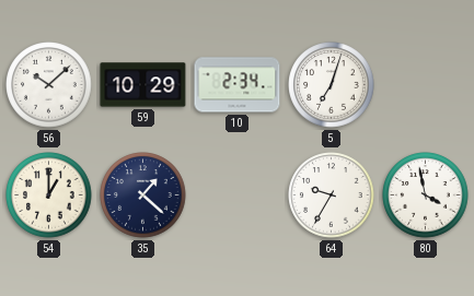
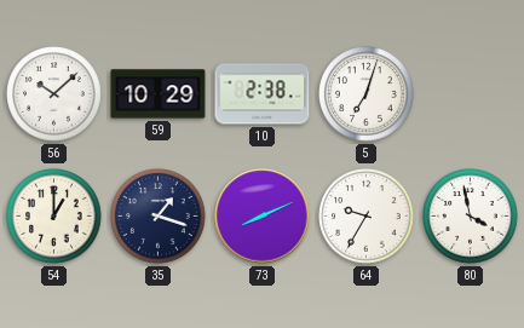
10: 2:34 -> 2:38
35: 1:22 -> 1:18
73: none -> 8:11
